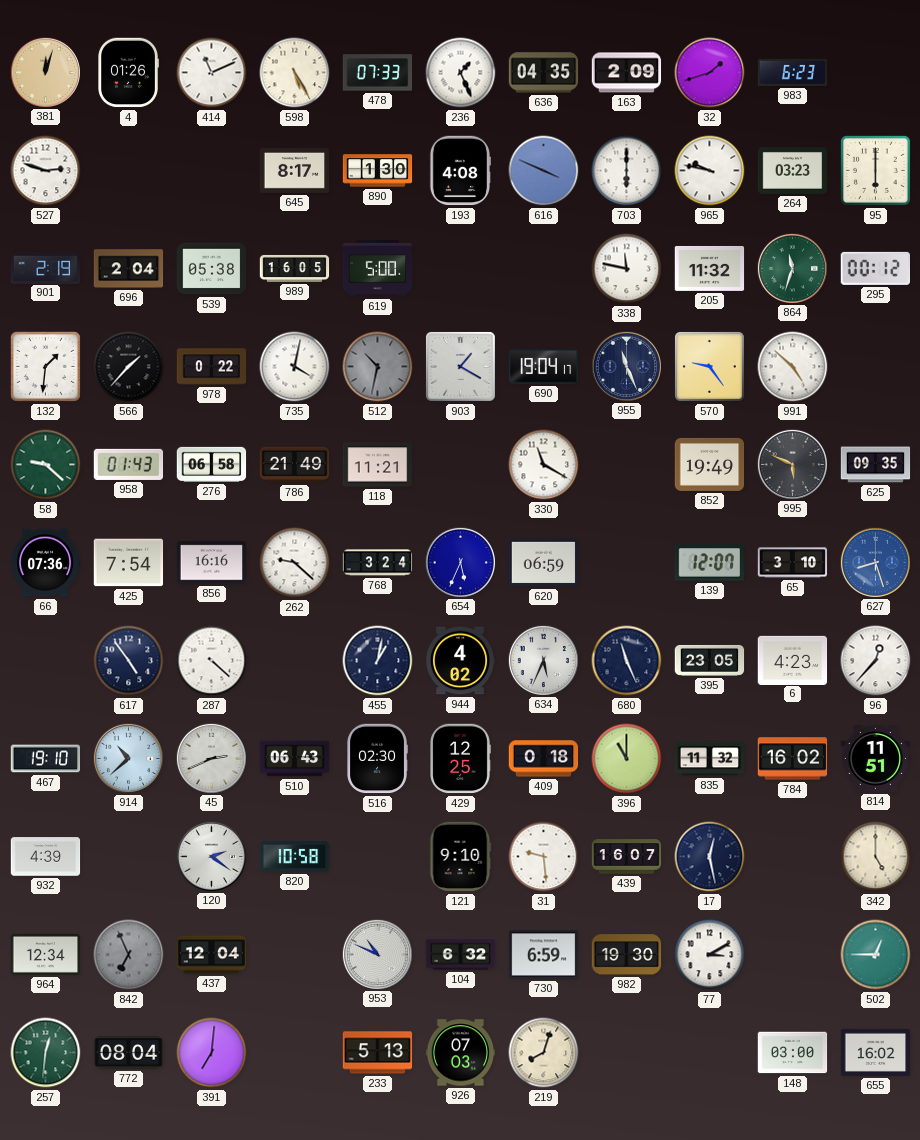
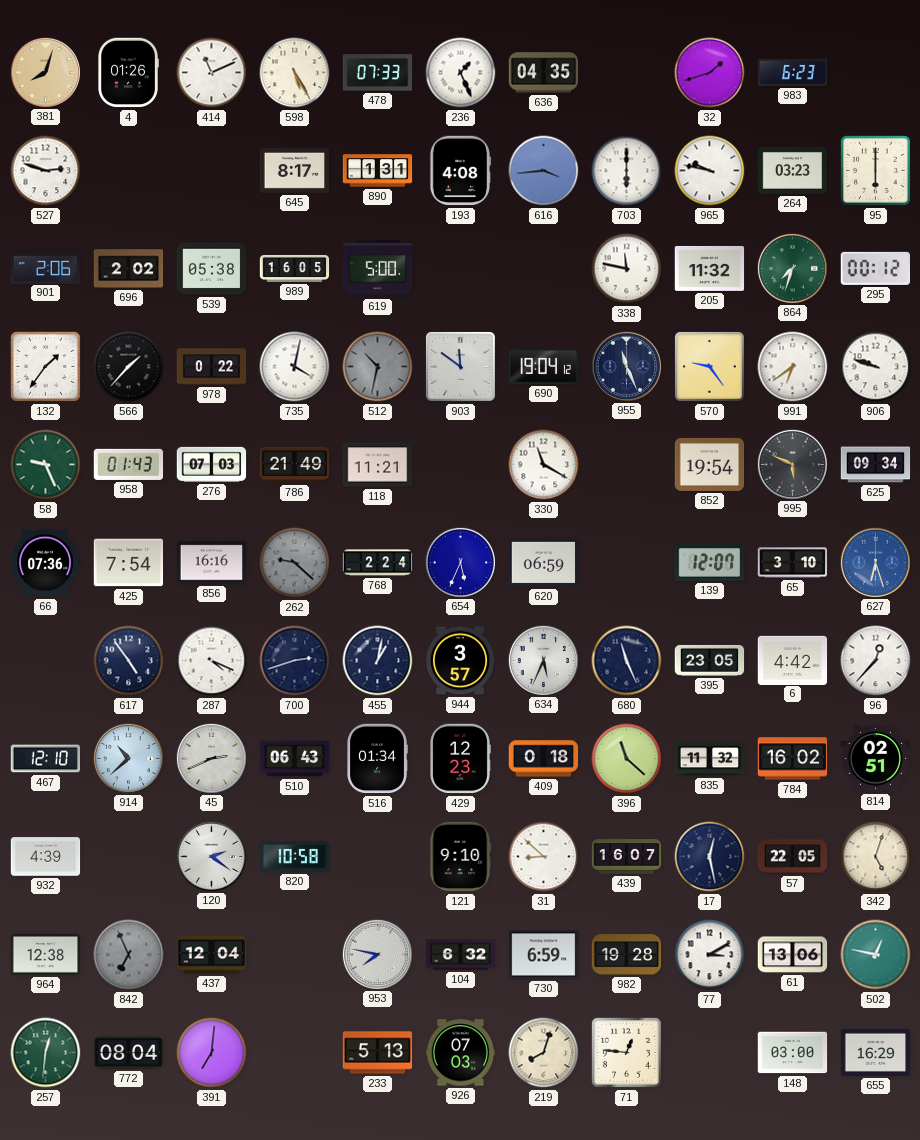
381: 12:03 -> 8:03
163: 2:09 -> none
890: 1:30 -> 1:31
616: 3:49 -> 3:44
901: 2:19 -> 2:06
696: 2:04 -> 2:02
864: 11:33 -> 7:33
132: 1:31 -> 1:36
903: 1:20 -> 11:51
690: 19:04:17 -> 19:04:12
991: 4:52 -> 6:39
906: none -> 9:48
58: 9:22 -> 9:26
276: 06:58 -> 07:03
852: 19:49 -> 19:54
625: 09:35 -> 09:34
262 dial: white -> grey
768: 3:24 -> 2:24
627: 8:27 -> 6:27
287: 4:22 -> 4:19
700: none -> 2:42
944: 4:02 -> 3:57
6: 4:23 -> 4:42
467: 19:10 -> 12:10
516: 02:30 -> 01:34
429: 12:25 -> 12:23
396: 11:00 -> 11:22
814: 11:51 -> 02:51
31: 9:29 -> 8:52
57: none -> 22:05
342: 5:00 -> 5:03
964: 12:34 -> 12:38
953: 10:49 -> 7:47
982: 19:30 -> 19:28
61: none -> 13:06
502: 12:45 -> 12:47
71: none -> 12:46
655: 16:02 -> 16:29
